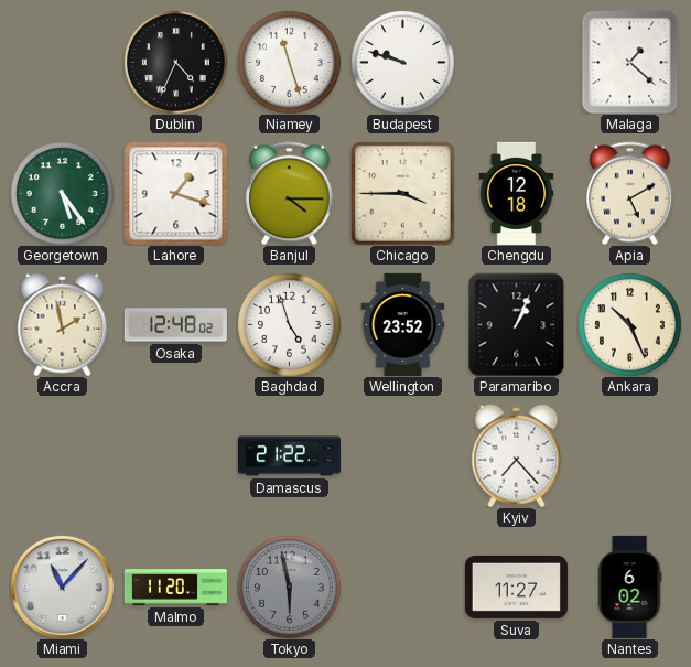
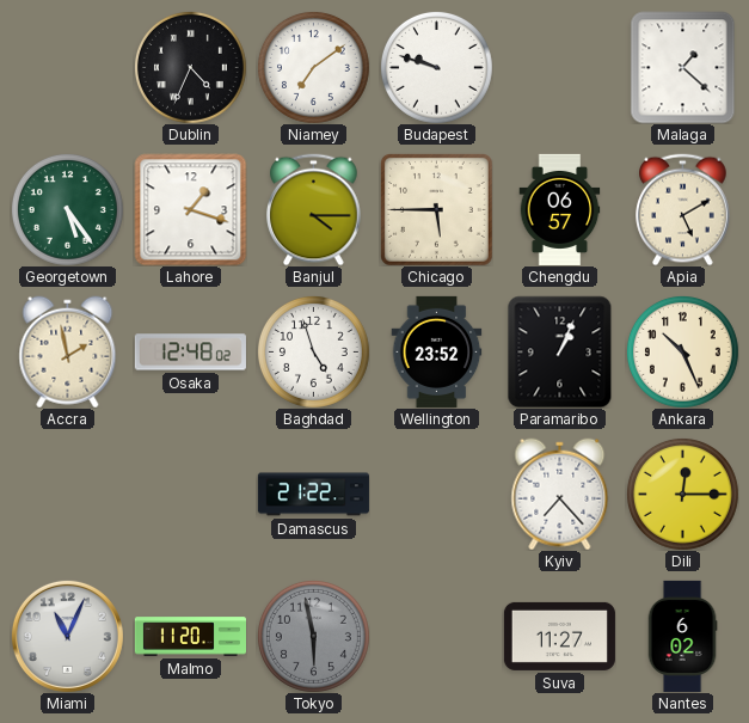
Niamey: 11:27 -> 7:09
Chicago: 3:45 -> 5:45
Chengdu: 12:18 -> 06:57
Dili: none -> 12:15
Miami: 11:07 -> 11:04
